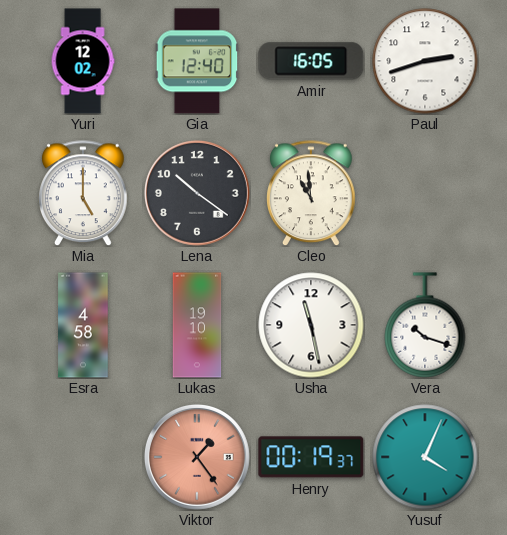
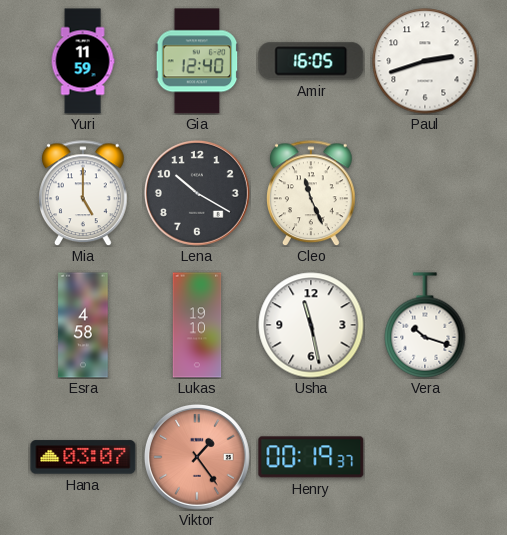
Yuri: 12:02 -> 11:59
Lena: 10:21 -> 10:20
Cleo: 10:59 -> 11:26
Hana: none -> 03:07
Yusuf: 4:04 -> none
